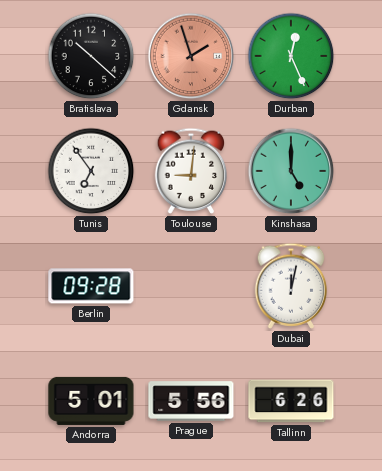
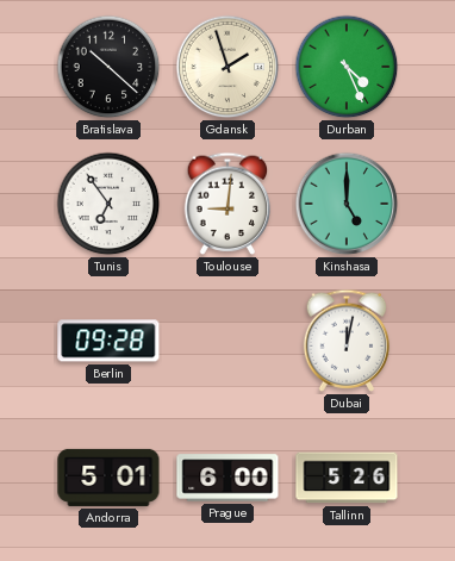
Gdansk dial: salmon -> cream
Durban: 12:26 -> 4:26
Prague: 5:56 -> 6:00
Tallinn: 6:26 -> 5:26
